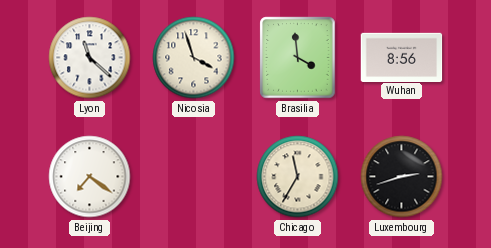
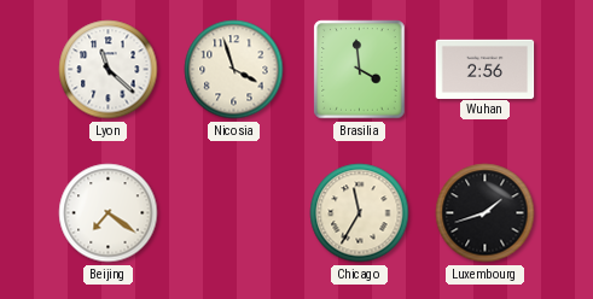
Wuhan: 8:56 -> 2:56
Luxembourg: 2:42 -> 1:42
